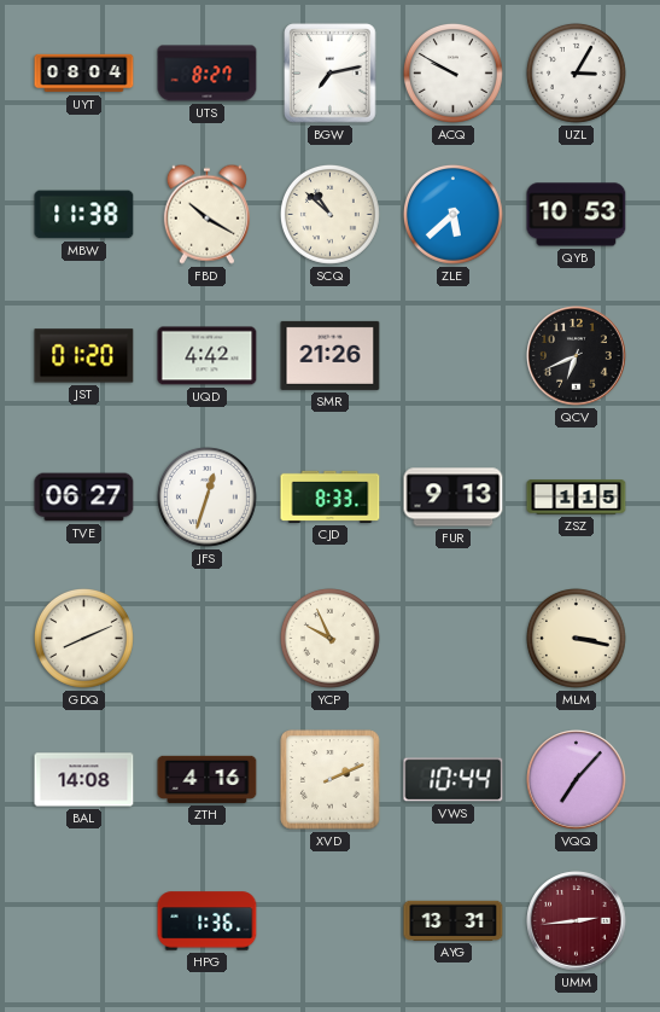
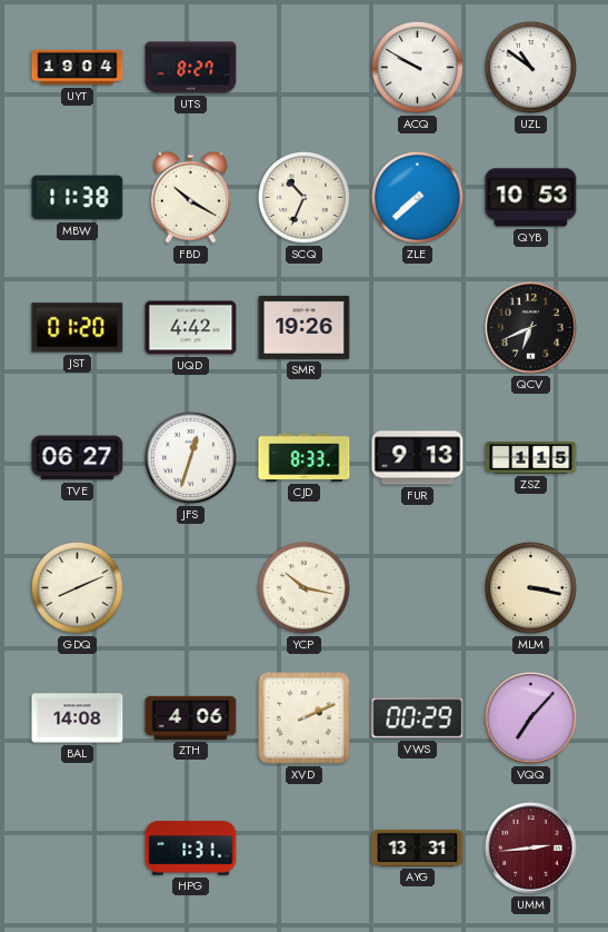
UYT: 08:04 -> 19:04
BGW: 7:13 -> none
UZL: 3:05 -> 10:51
SCQ: 10:52 -> 10:34
ZLE: 5:38 -> 7:38
SMR: 21:26 -> 19:26
YCP: 9:56 -> 10:17
ZTH: 4:16 -> 4:06
VWS: 10:44 -> 00:29
HPG: 1:36 -> 1:31
